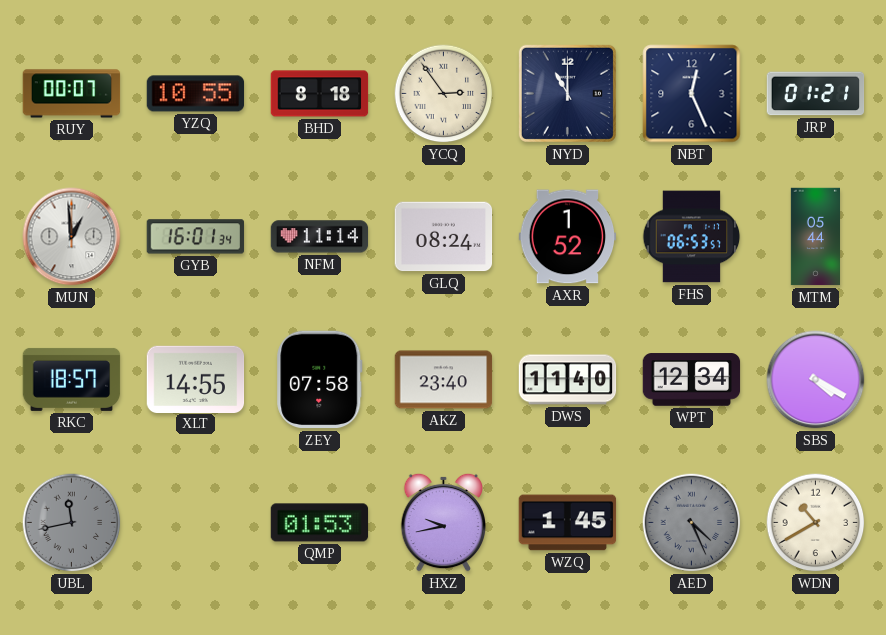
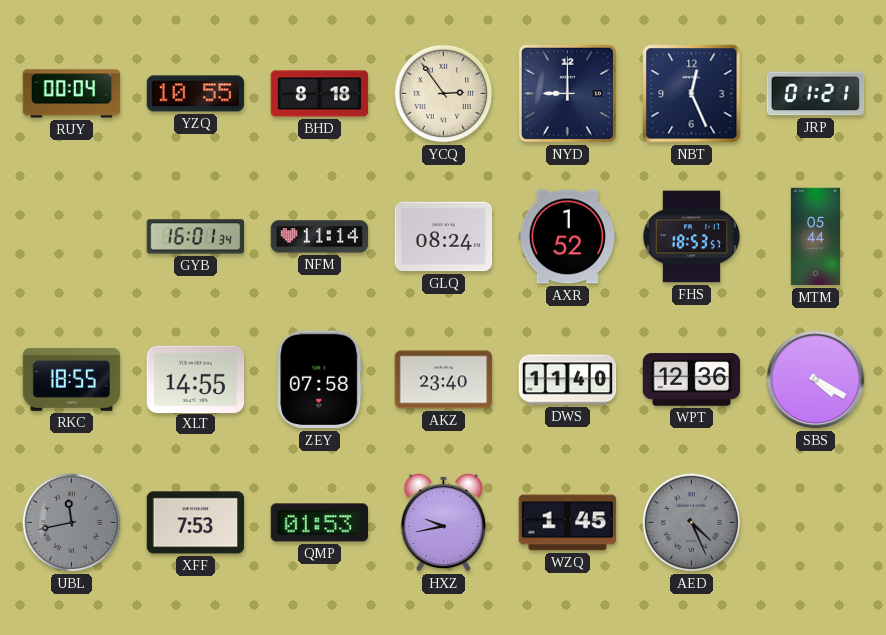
RUY: 00:07 -> 00:04
NYD: 11:00 -> 9:00
MUN: 12:59 -> none
FHS: 06:53 -> 18:53
RKC: 18:57 -> 18:55
WPT: 12:34 -> 12:36
XFF: none -> 7:53
WDN: 10:40 -> none
